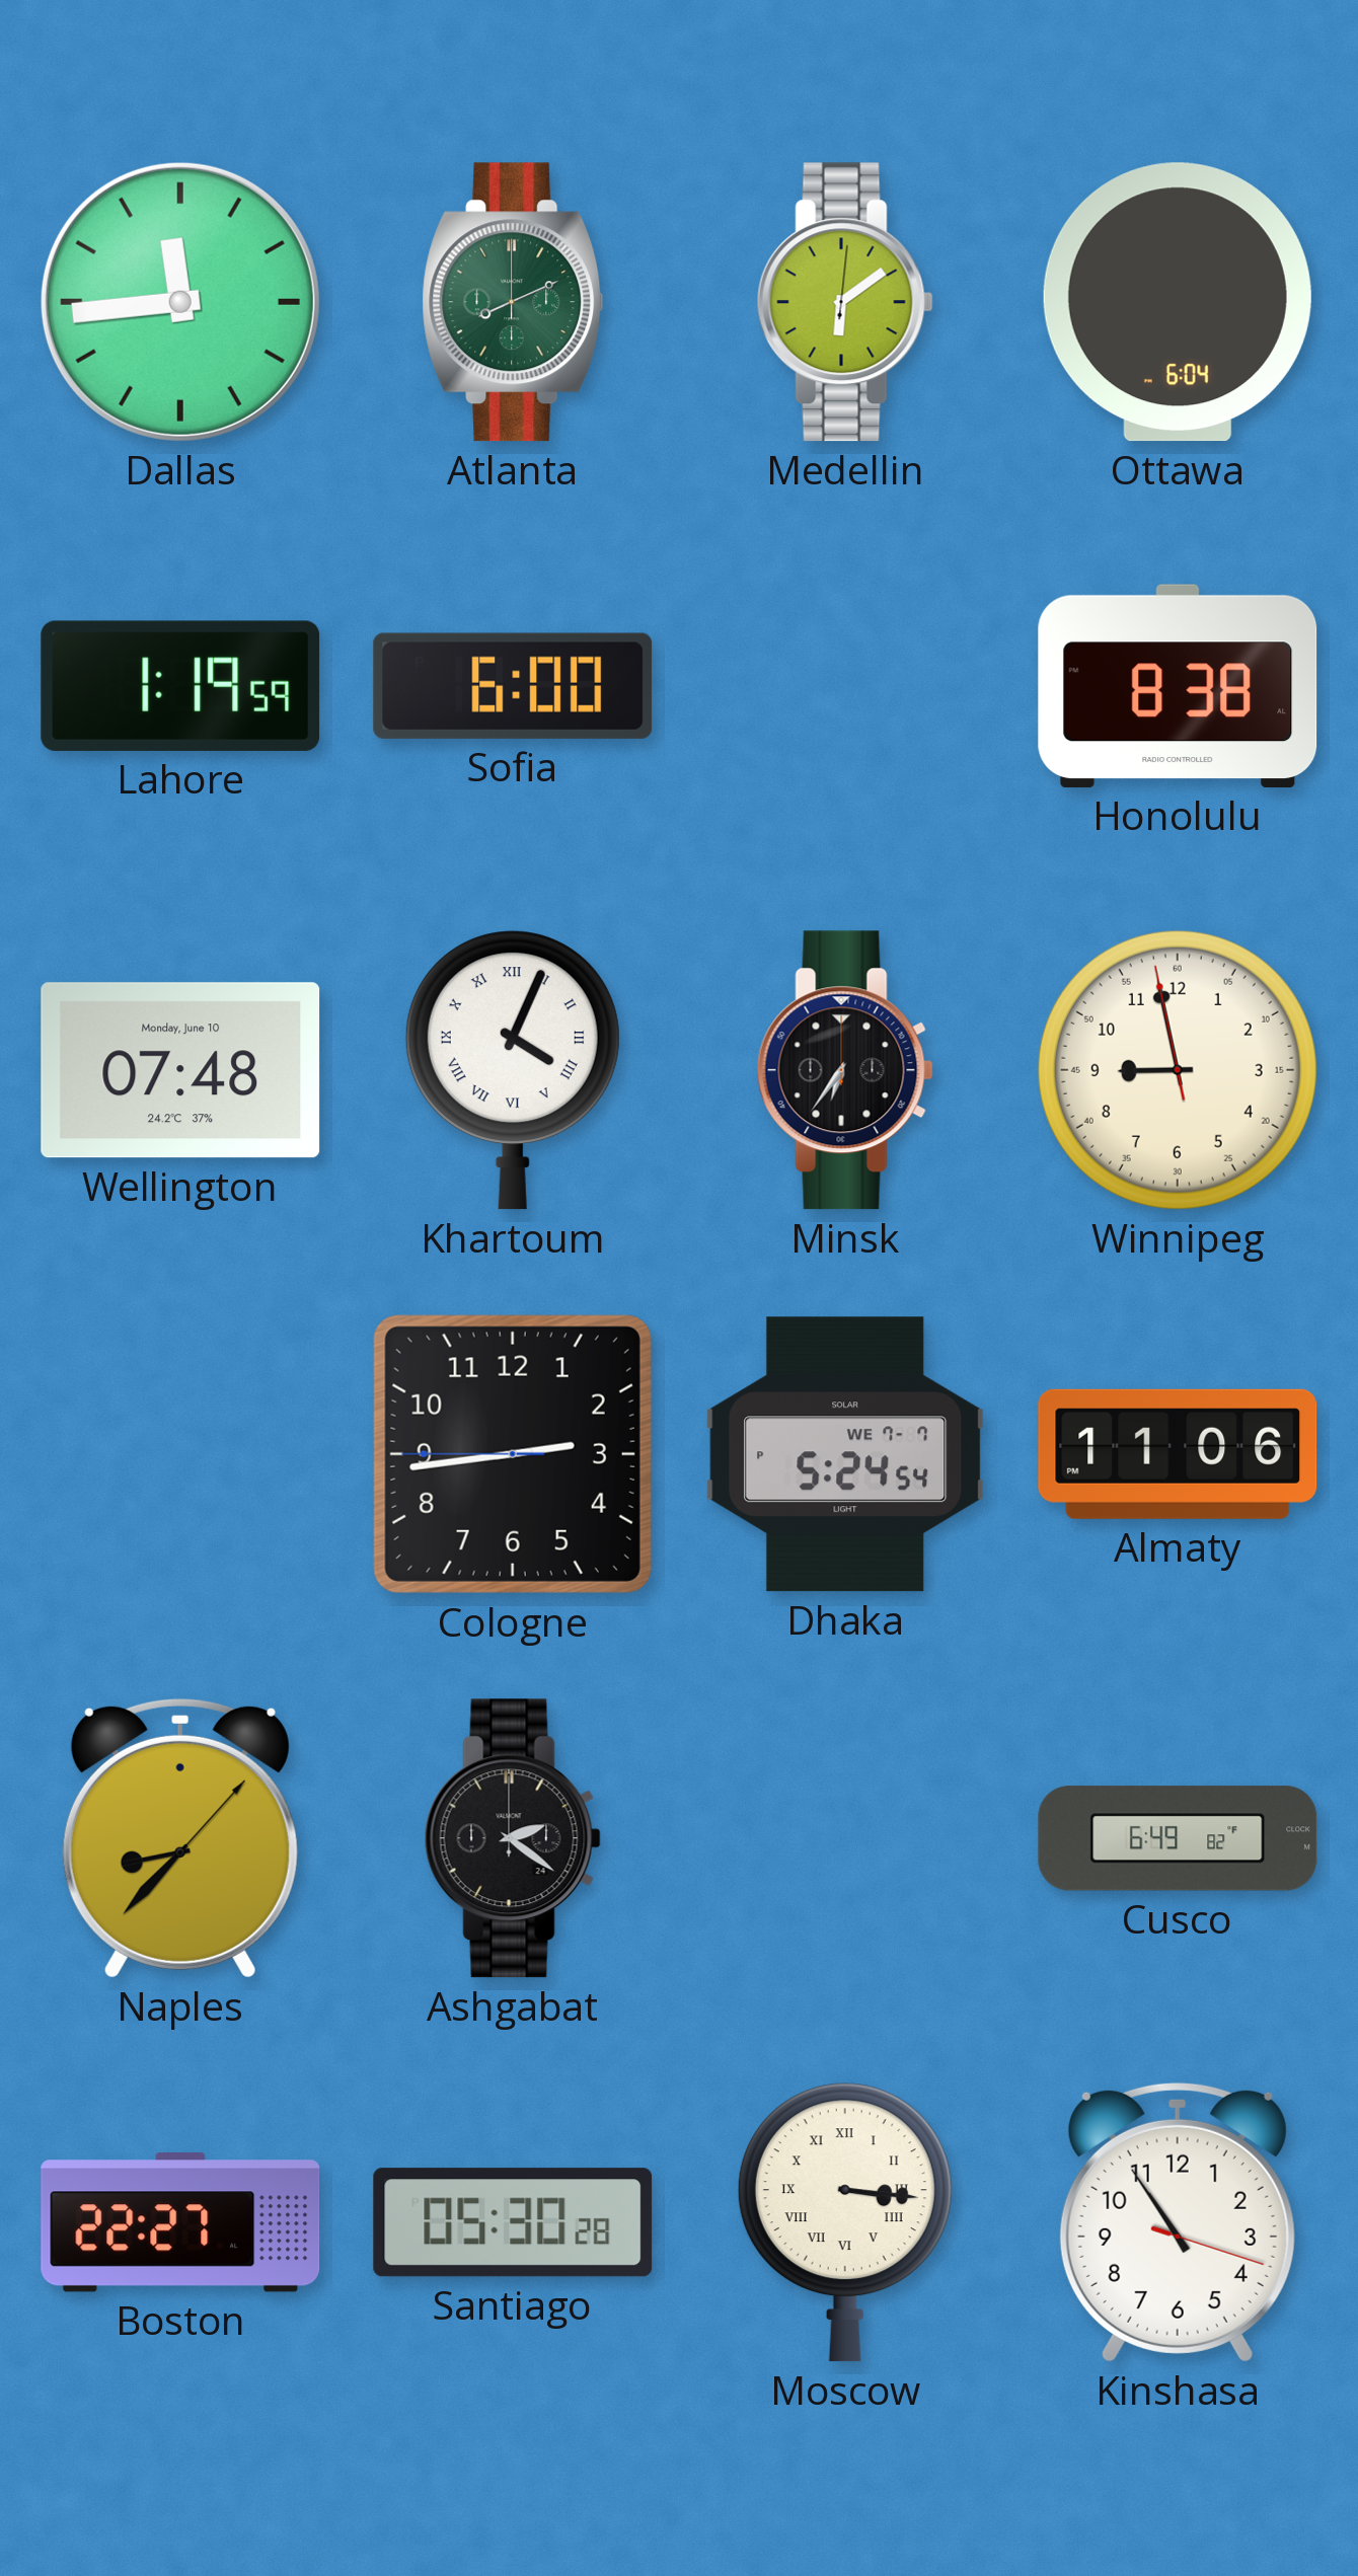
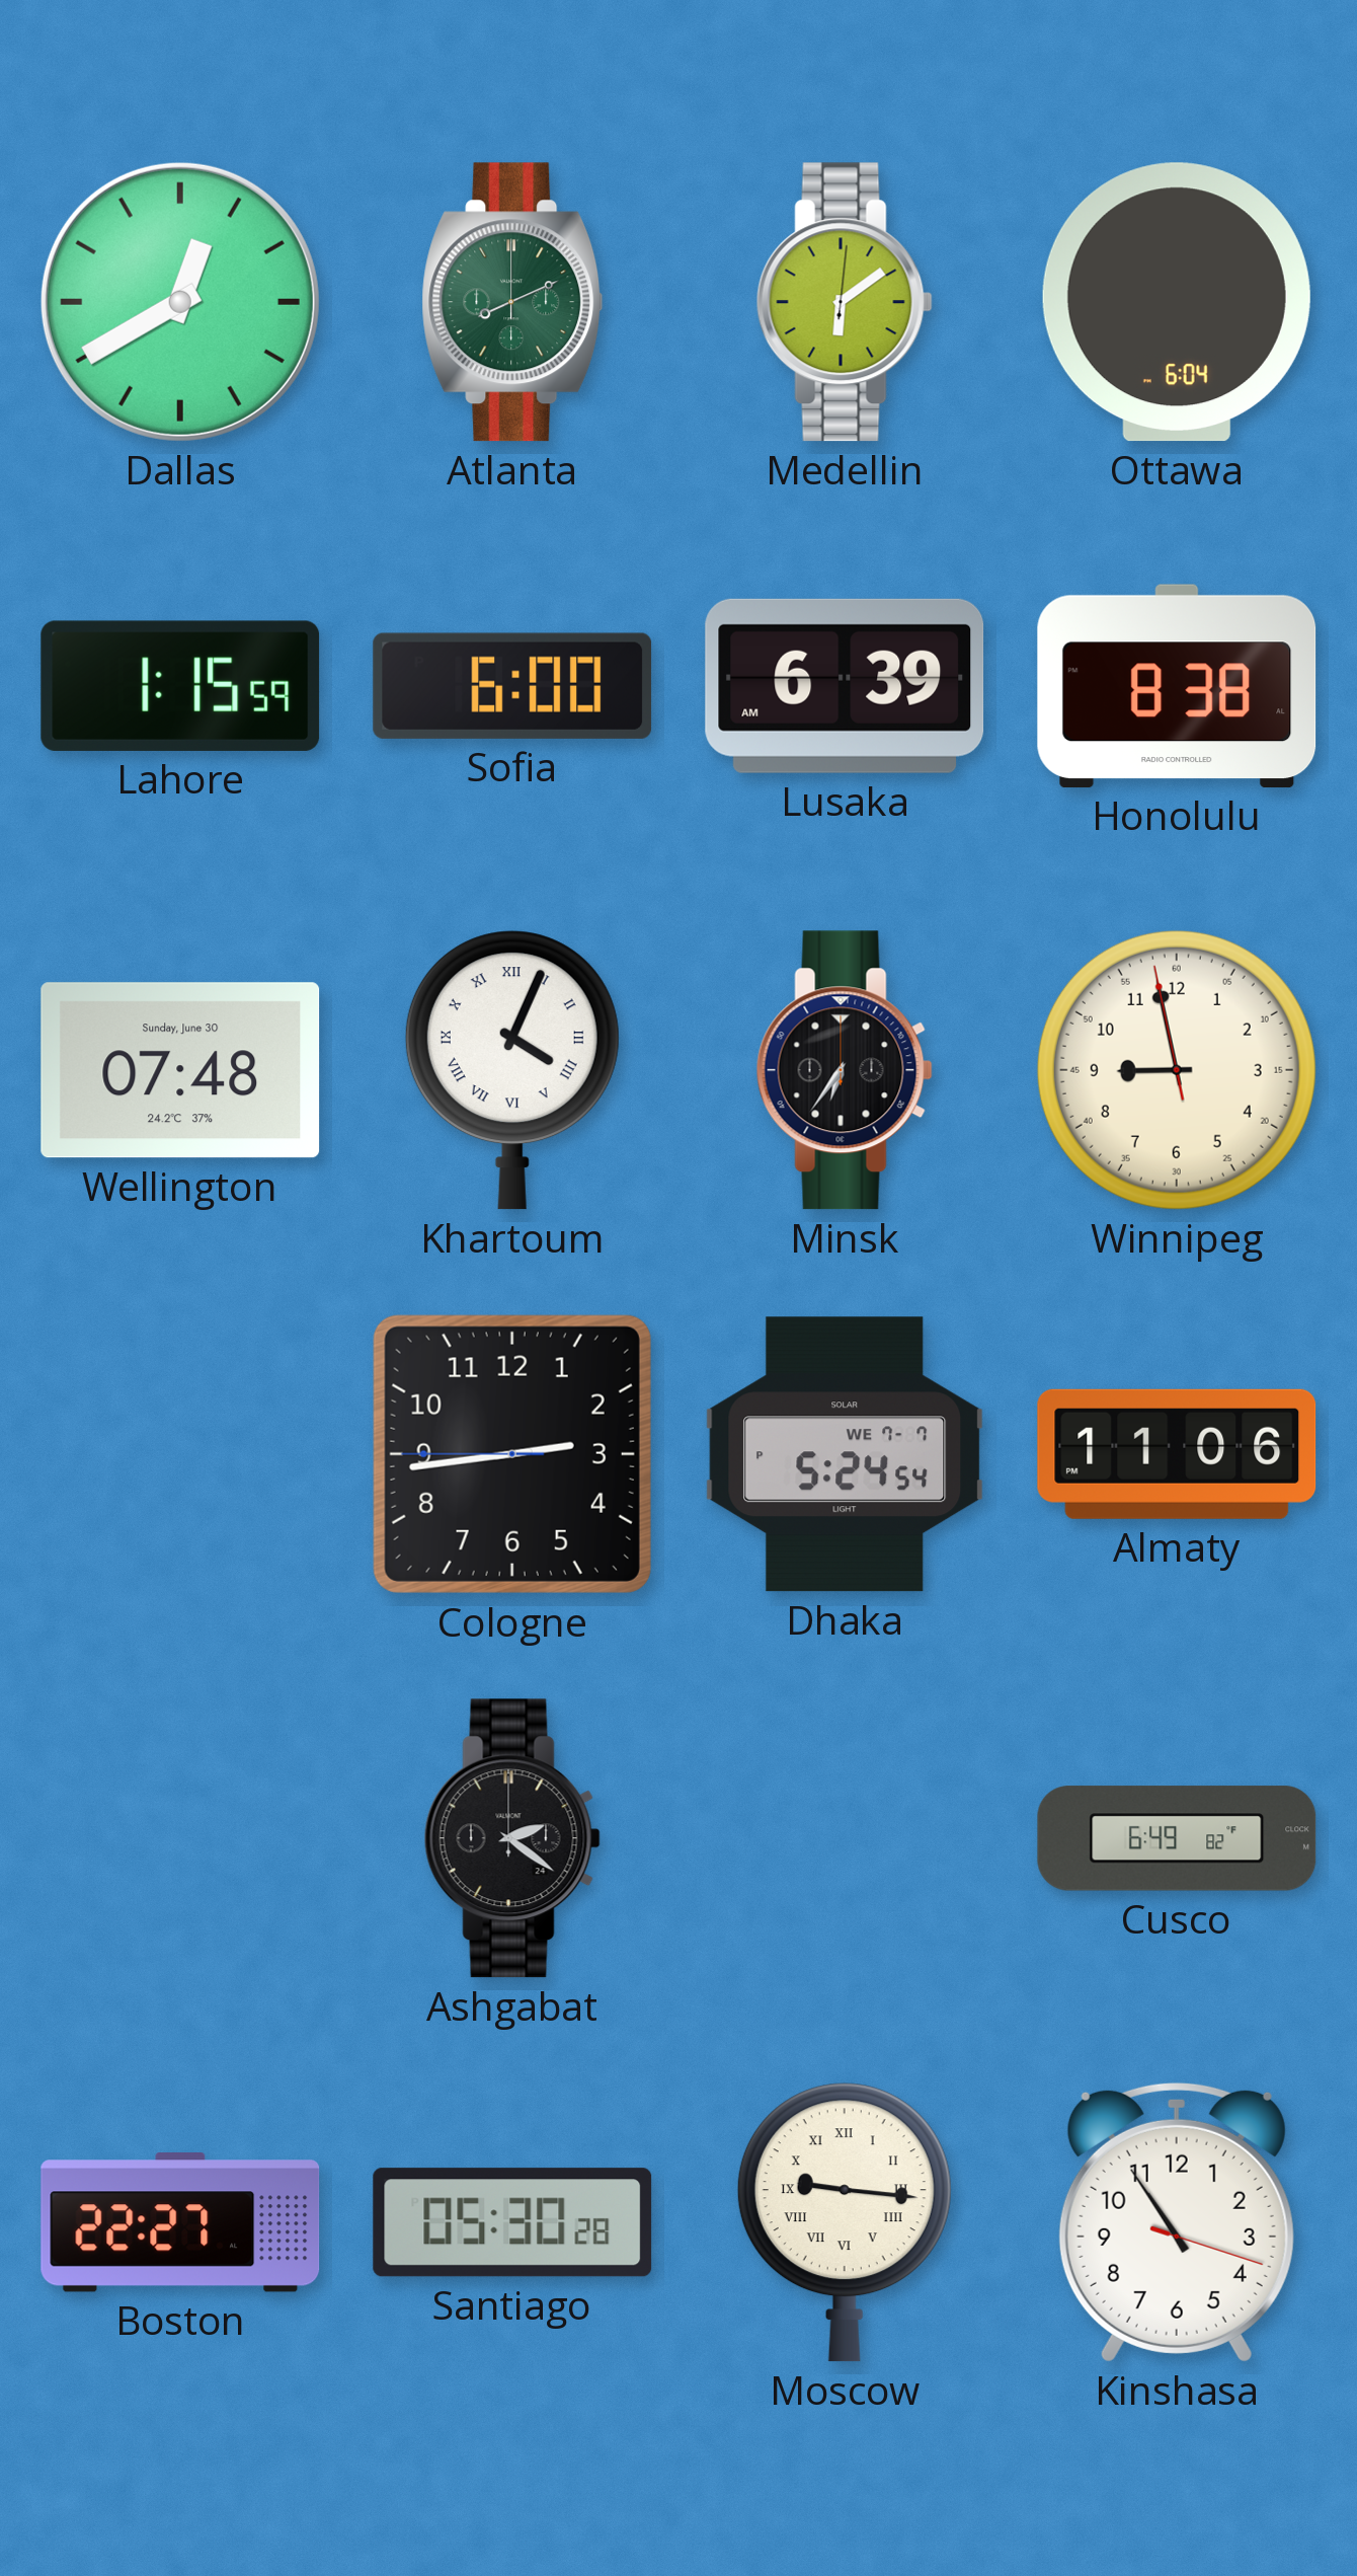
Dallas: 11:44 -> 12:40
Lahore: 1:19 -> 1:15
Lusaka: none -> 6:39
Wellington date: Monday, June 10 -> Sunday, June 30
Naples: 8:37 -> none
Moscow: 3:16 -> 9:16
